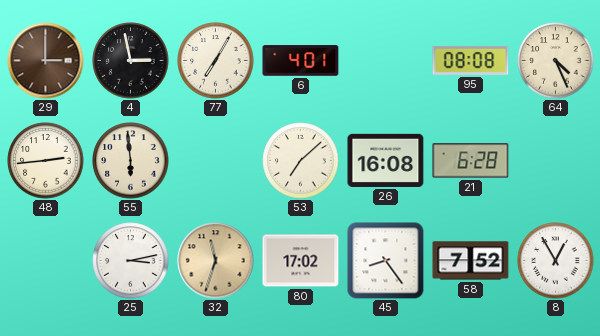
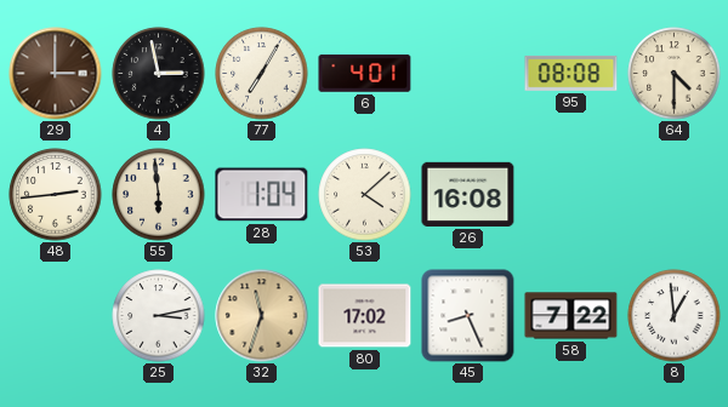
64: 4:26 -> 4:30
28: none -> 1:04
53: 7:08 -> 4:08
21: 6:28 -> none
45: 8:24 -> 8:26
58: 7:52 -> 7:22
8: 12:55 -> 12:59
